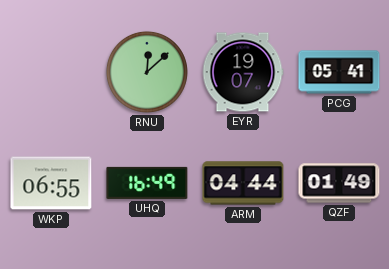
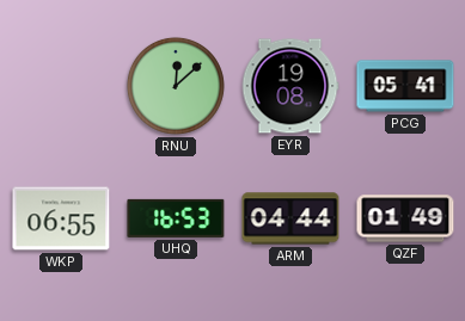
EYR: 19:07 -> 19:08
UHQ: 16:49 -> 16:53
